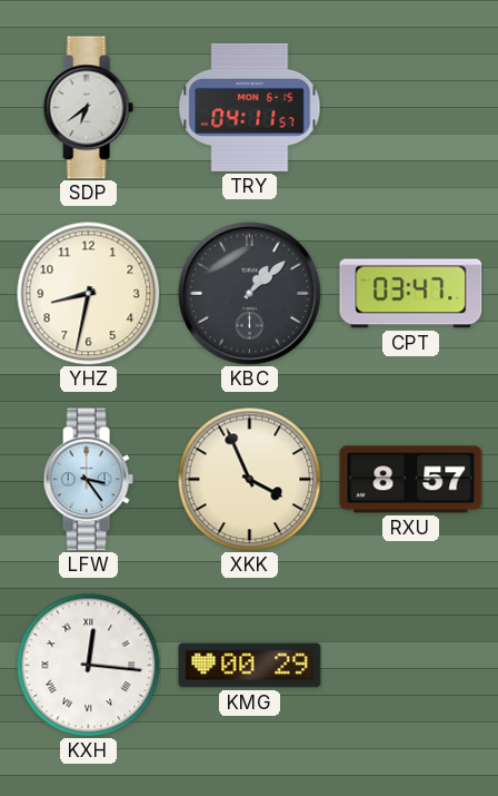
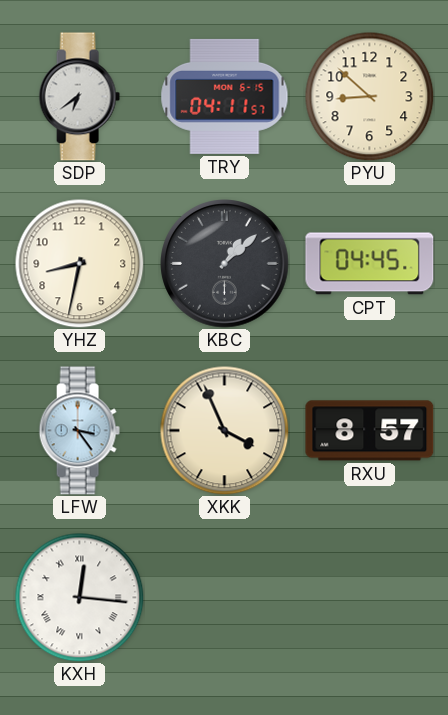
PYU: none -> 8:52
CPT: 03:47 -> 04:45
KMG: 00:29 -> none
